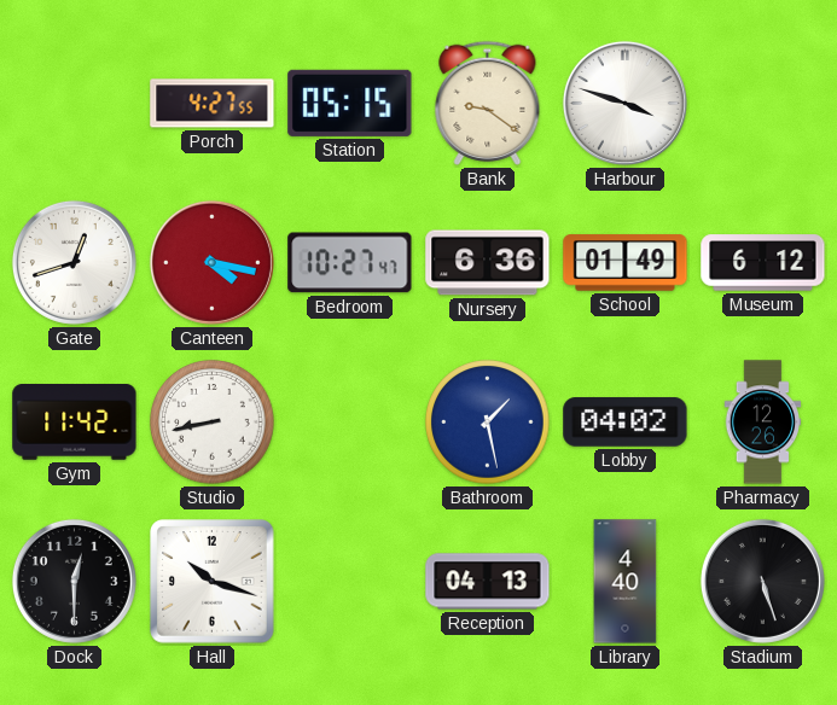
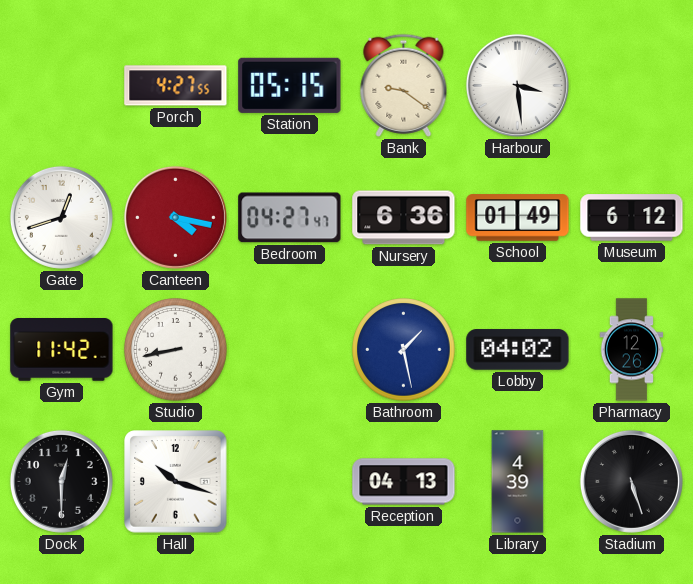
Harbour: 3:48 -> 3:29
Bedroom: 10:27 -> 04:27
Library: 4:40 -> 4:39
